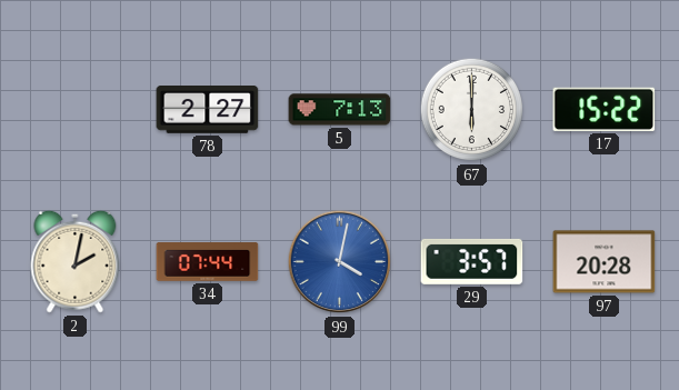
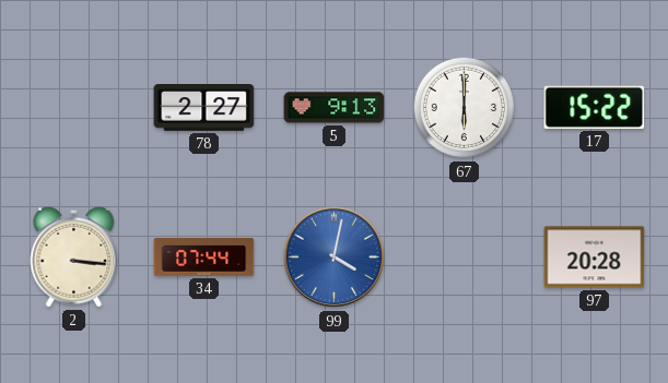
5: 7:13 -> 9:13
2: 2:02 -> 3:16
29: 3:57 -> none
